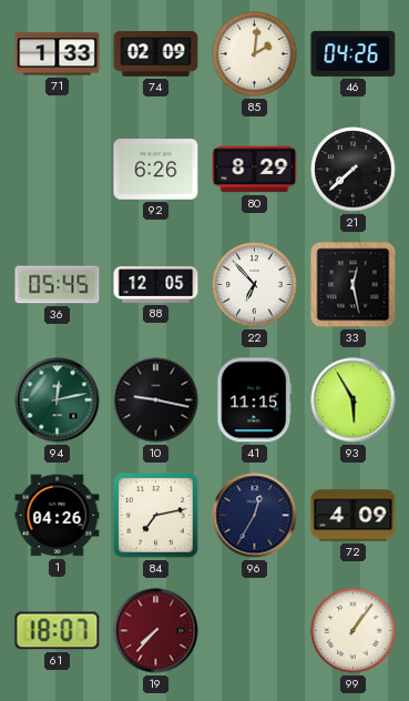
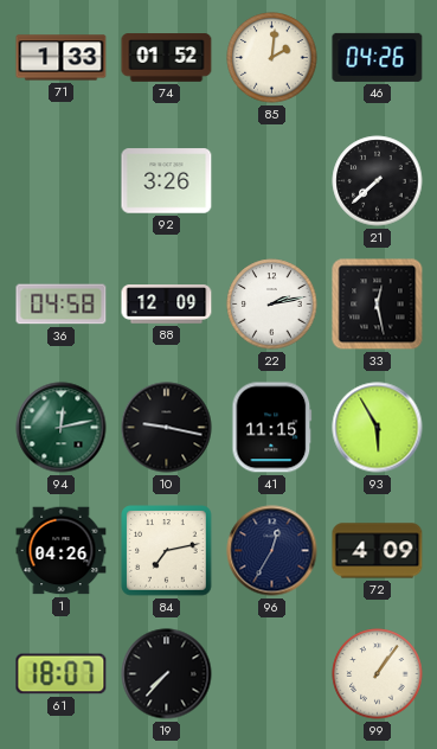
74: 02:09 -> 01:52
92: 6:26 -> 3:26
80: 8:29 -> none
36: 05:45 -> 04:58
88: 12:05 -> 12:09
22: 6:53 -> 2:13
19 dial: burgundy -> black
